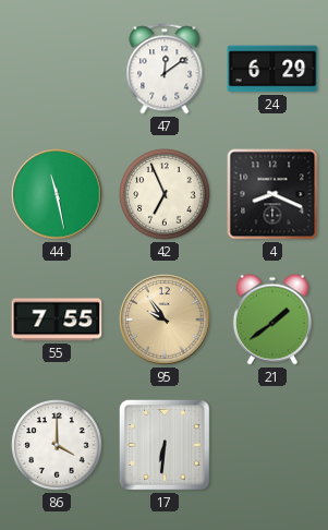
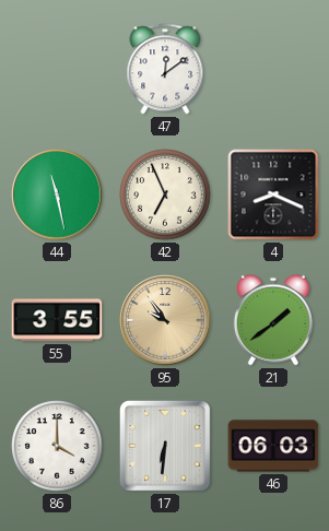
24: 6:29 -> none
55: 7:55 -> 3:55
46: none -> 06:03
